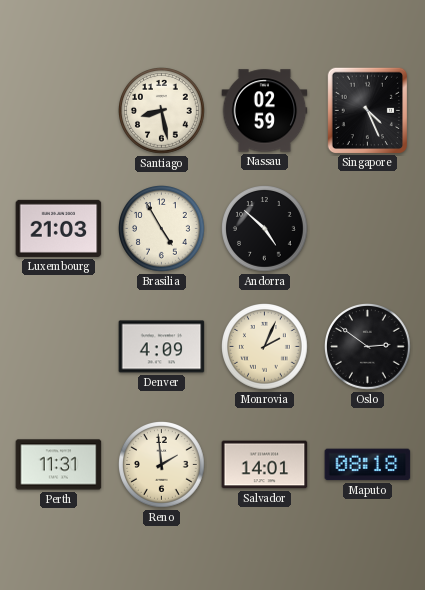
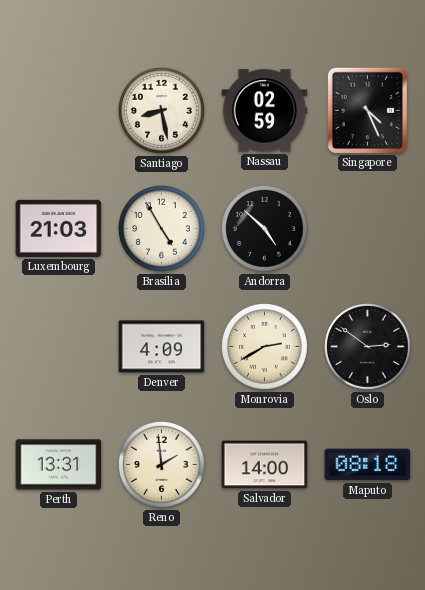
Monrovia: 2:04 -> 2:40
Perth: 11:31 -> 13:31
Salvador: 14:01 -> 14:00
